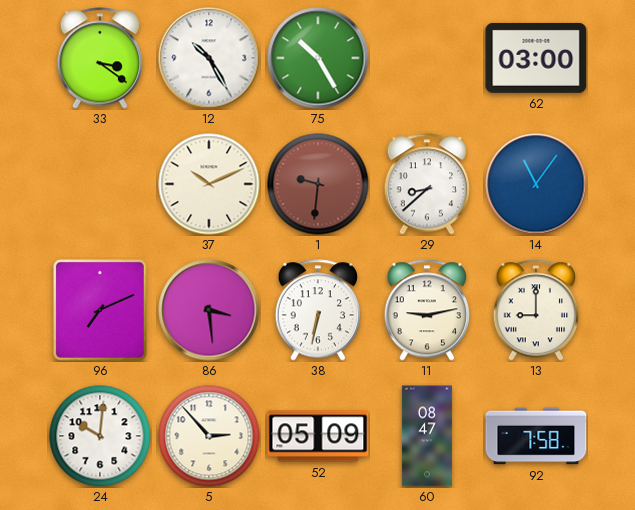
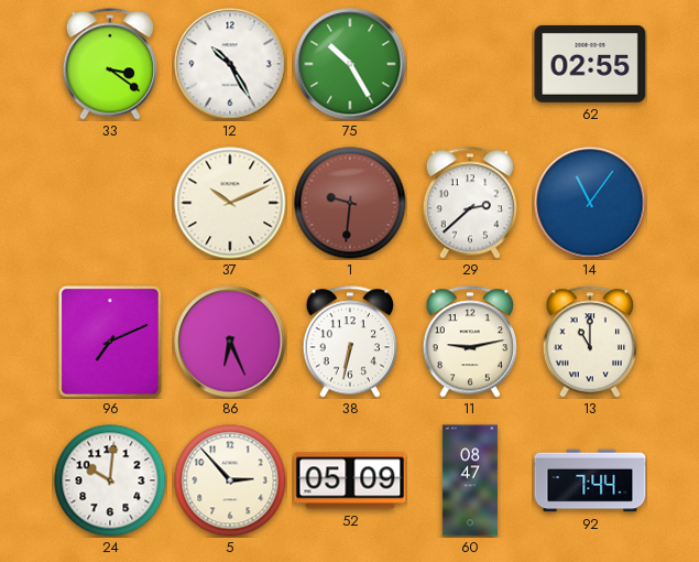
62: 03:00 -> 02:55
29: 8:38 -> 2:38
86: 3:29 -> 6:26
13: 9:00 -> 11:00
92: 7:58 -> 7:44
